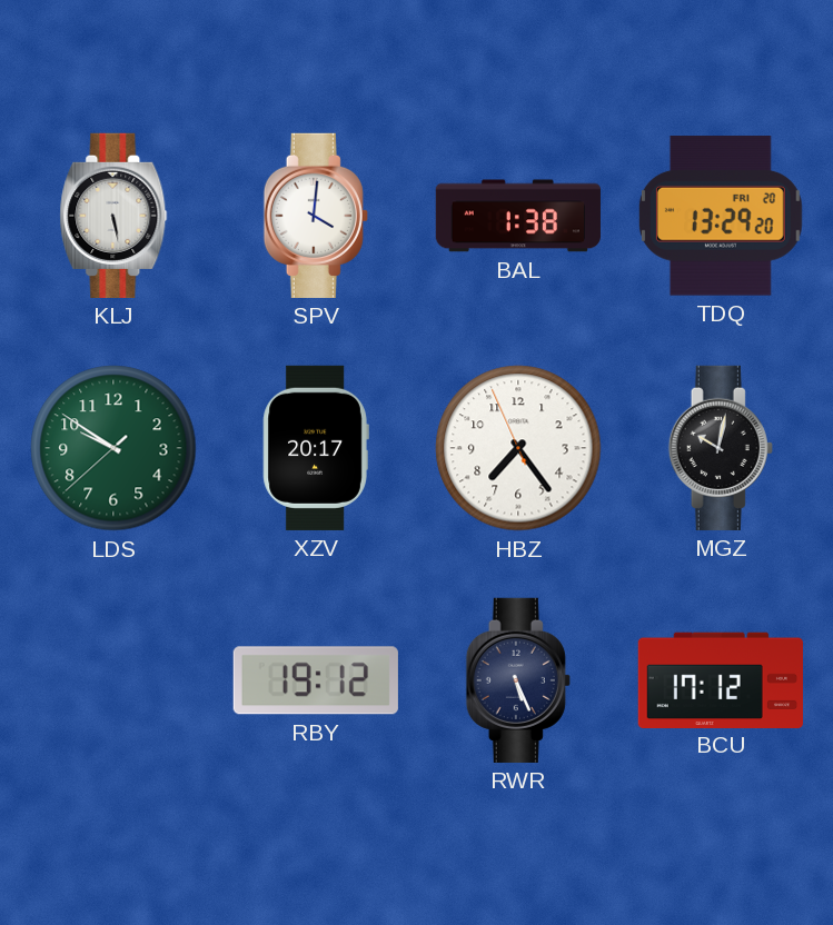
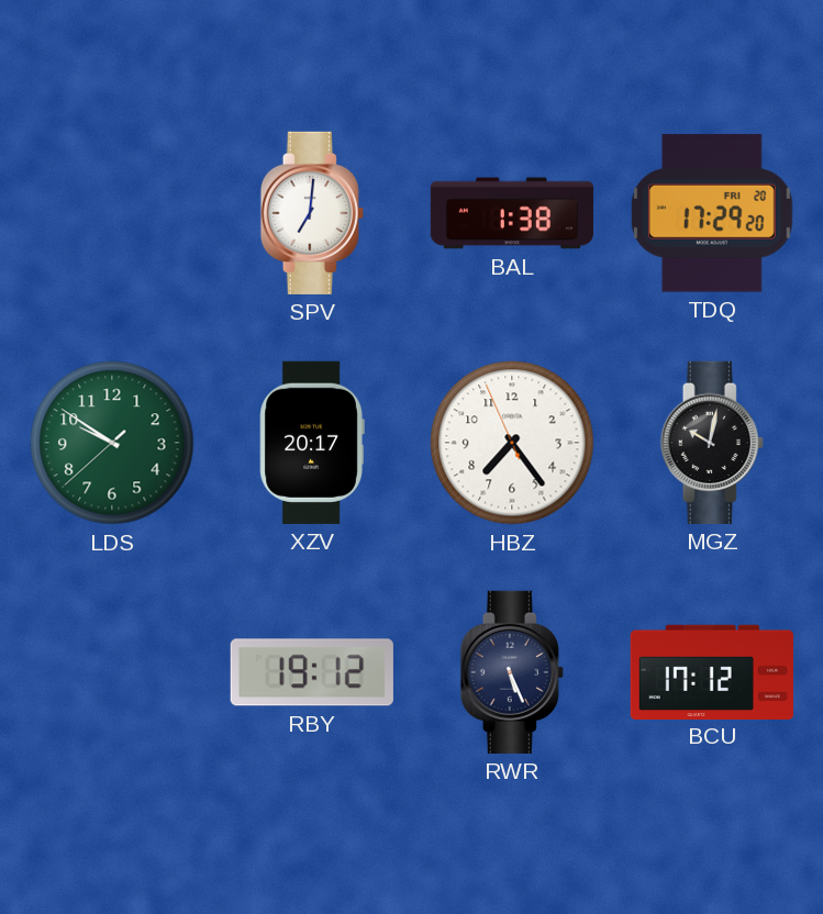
KLJ: 5:28 -> none
SPV: 4:01 -> 7:01
TDQ: 13:29 -> 17:29
